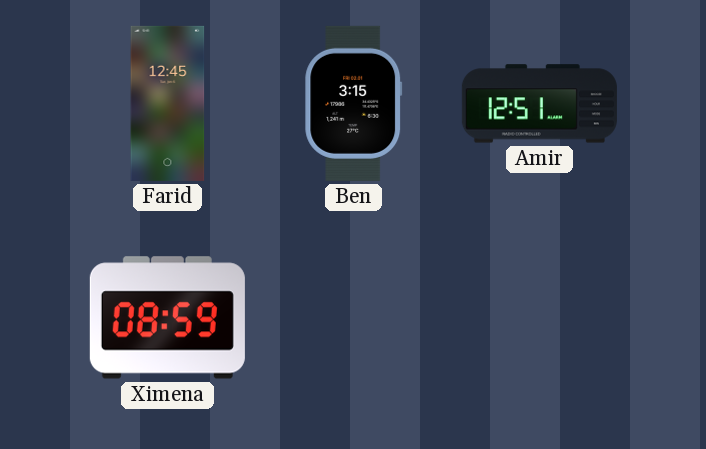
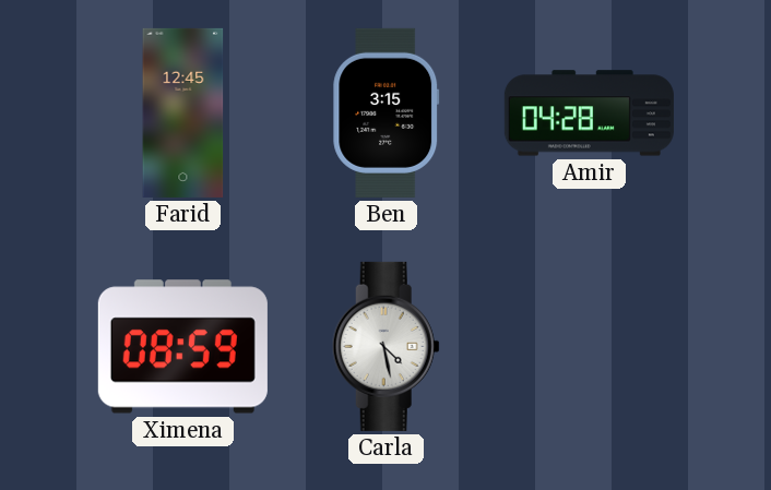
Amir: 12:51 -> 04:28
Carla: none -> 4:28
